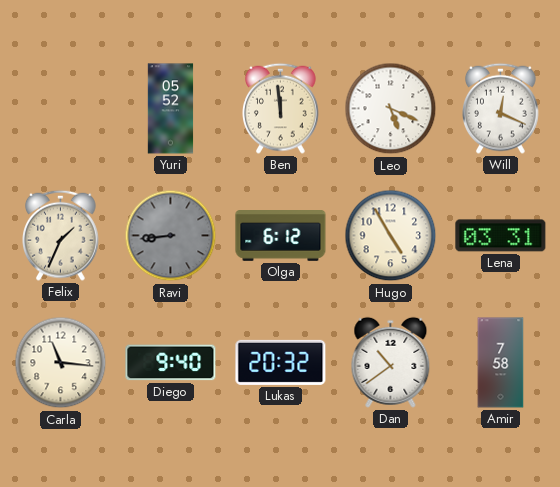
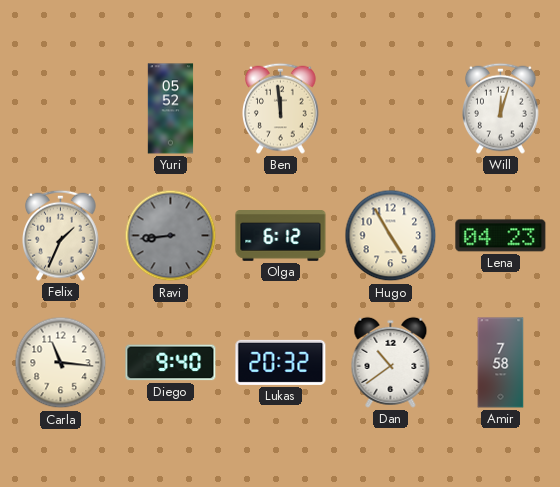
Leo: 5:19 -> none
Will: 12:19 -> 12:03
Lena: 03:31 -> 04:23
